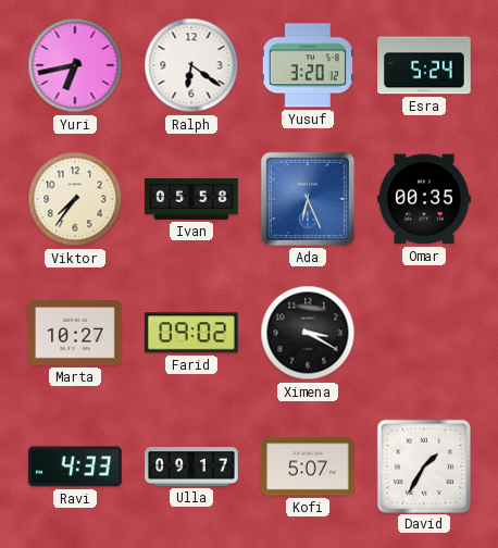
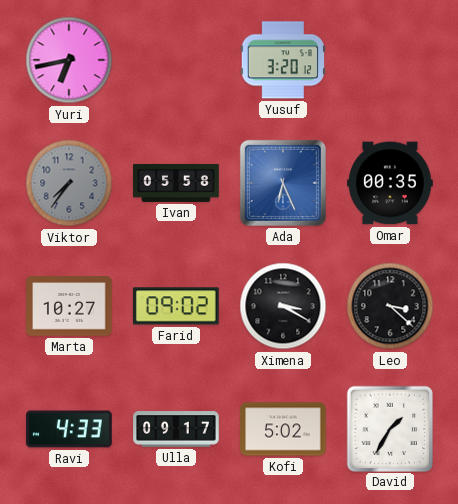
Ralph: 6:21 -> none
Esra: 5:24 -> none
Viktor dial: cream -> grey
Leo: none -> 3:22
Kofi: 5:07 -> 5:02
